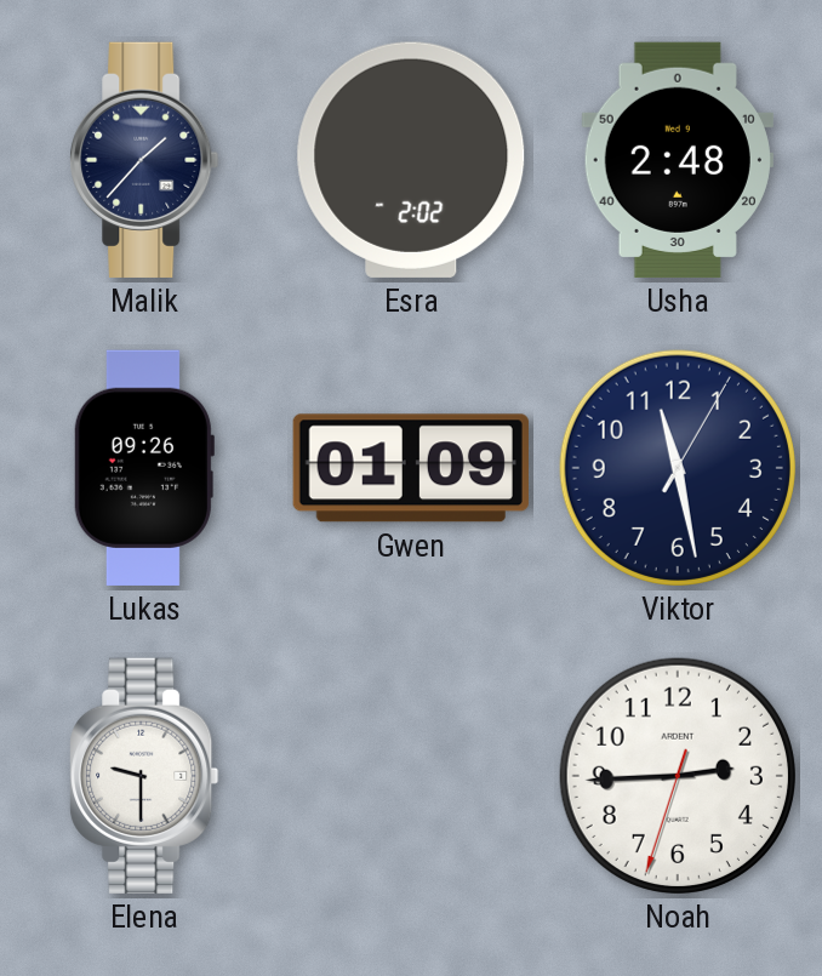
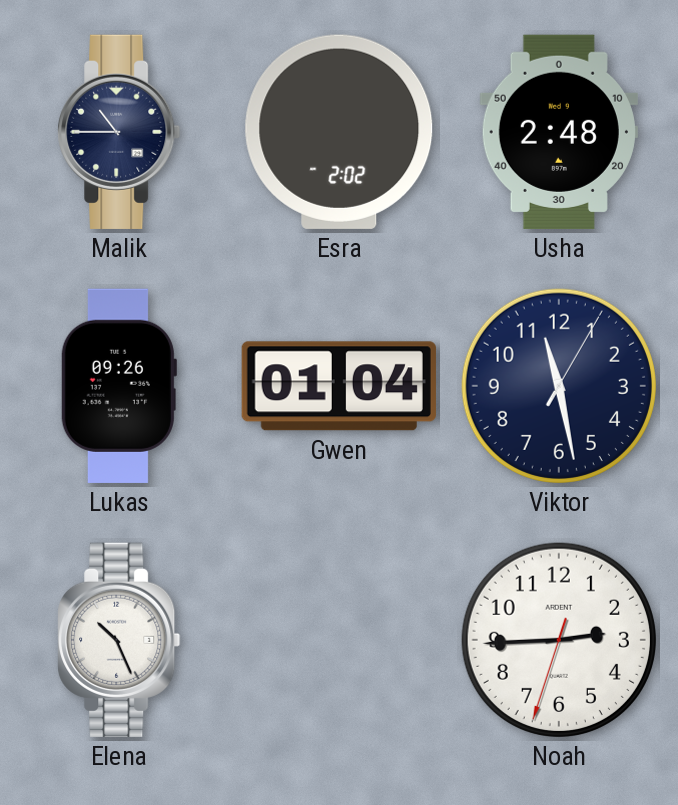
Malik: 1:37 -> 10:45
Gwen: 01:09 -> 01:04
Elena: 9:30 -> 10:26
